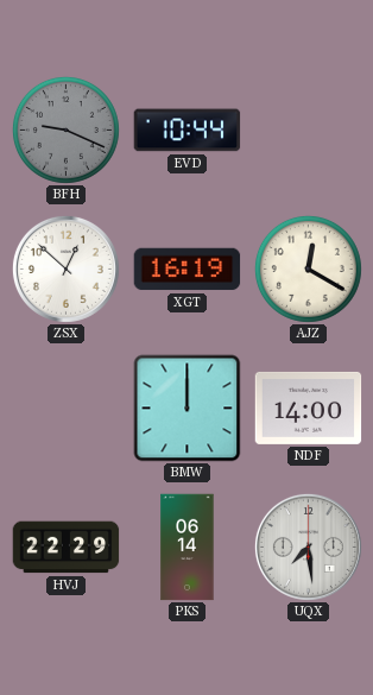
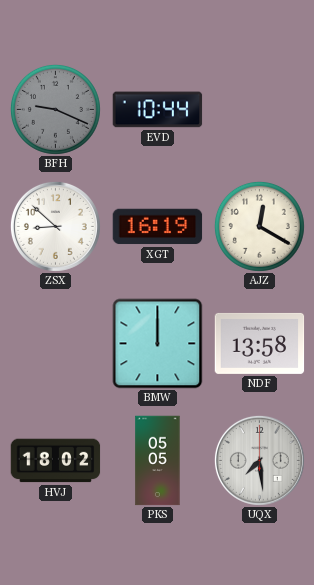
ZSX: 12:52 -> 8:52
NDF: 14:00 -> 13:58
HVJ: 22:29 -> 18:02
PKS: 06:14 -> 05:05
